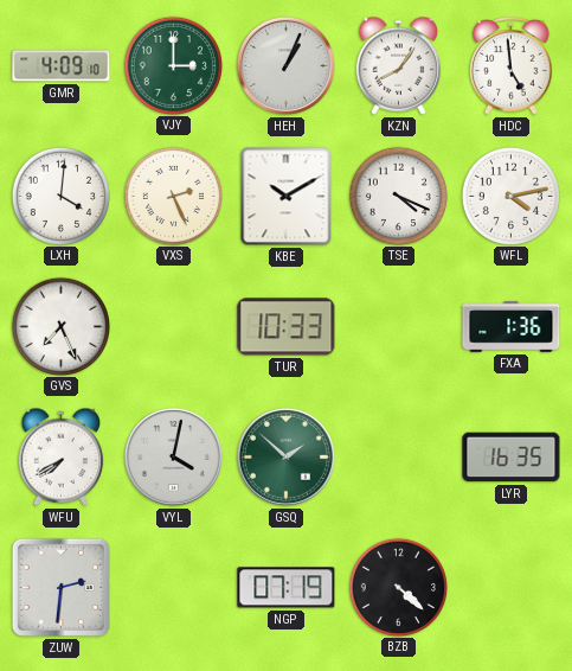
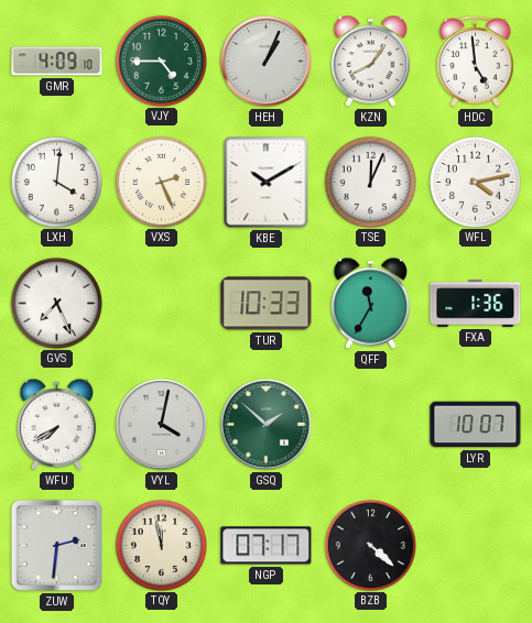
VJY: 3:00 -> 4:45
TSE: 4:19 -> 12:04
QFF: none -> 11:35
LYR: 16:35 -> 10:07
TQY: none -> 11:58
NGP: 07:19 -> 07:17
